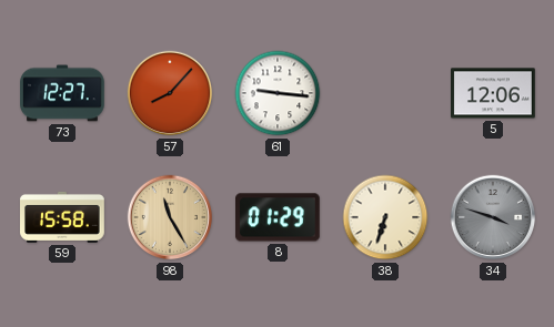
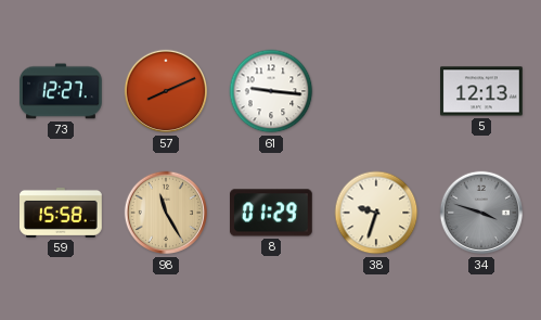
57: 8:07 -> 8:11
5: 12:06 -> 12:13
38: 6:33 -> 9:33
